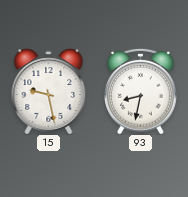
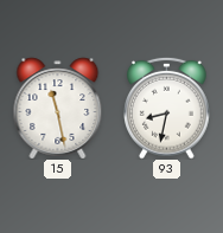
15: 9:28 -> 11:28
